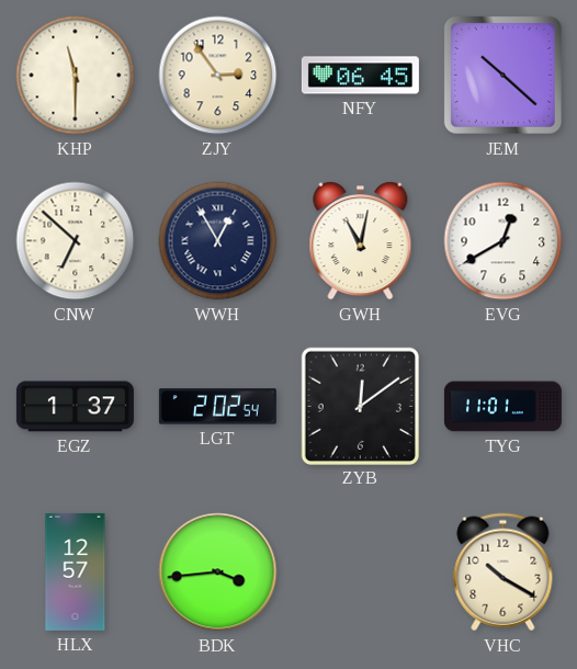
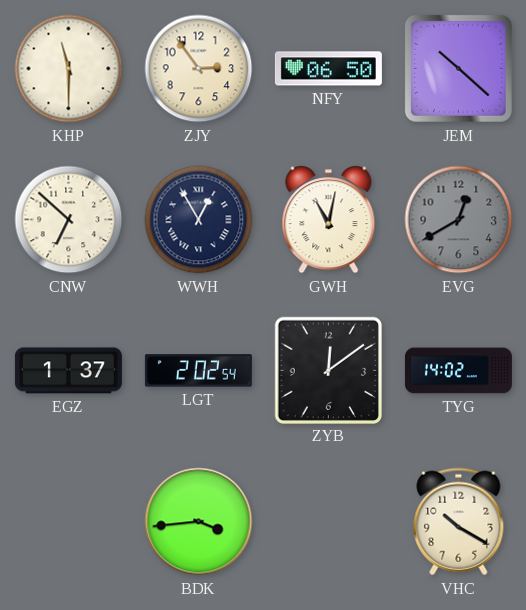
NFY: 06:45 -> 06:50
EVG dial: white -> grey
TYG: 11:01 -> 14:02
HLX: 12:57 -> none
